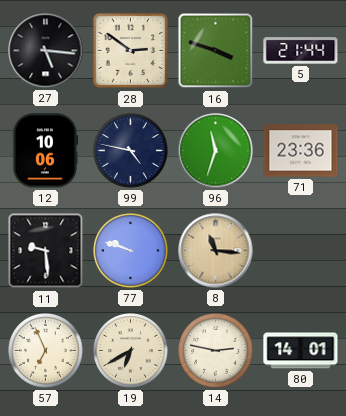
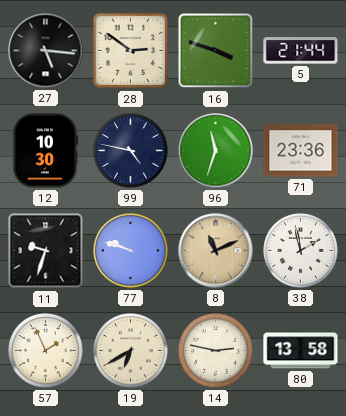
12: 10:06 -> 10:30
11: 9:29 -> 9:33
8: 11:16 -> 11:11
38: none -> 1:58
57: 6:56 -> 1:56
80: 14:01 -> 13:58
